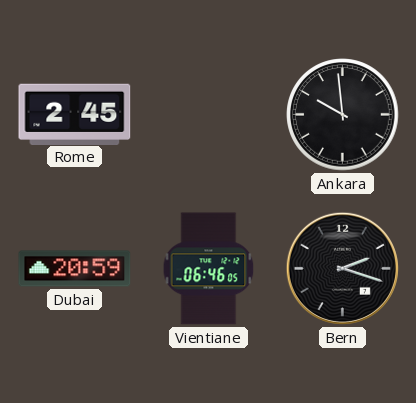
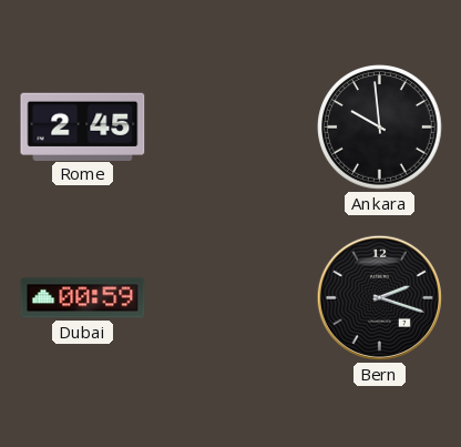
Dubai: 20:59 -> 00:59
Vientiane: 06:46 -> none
